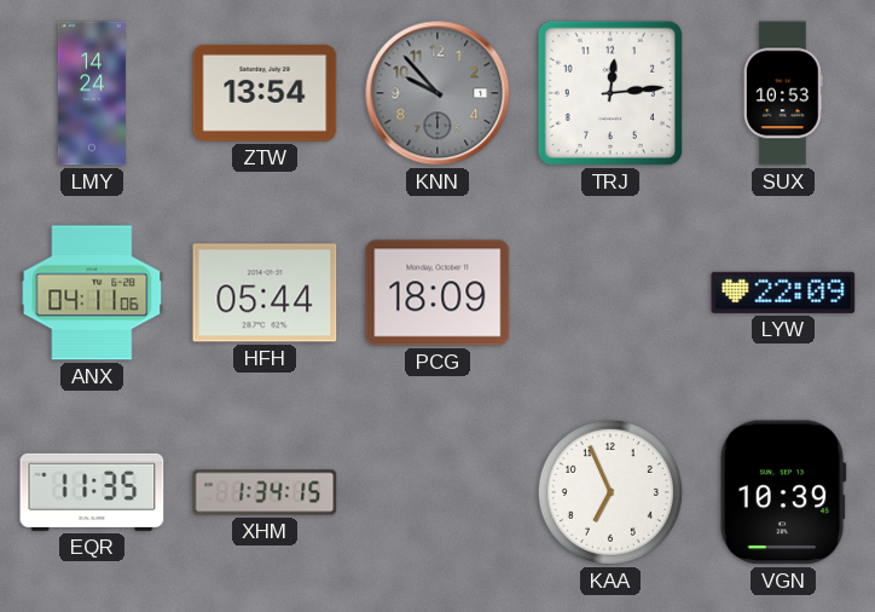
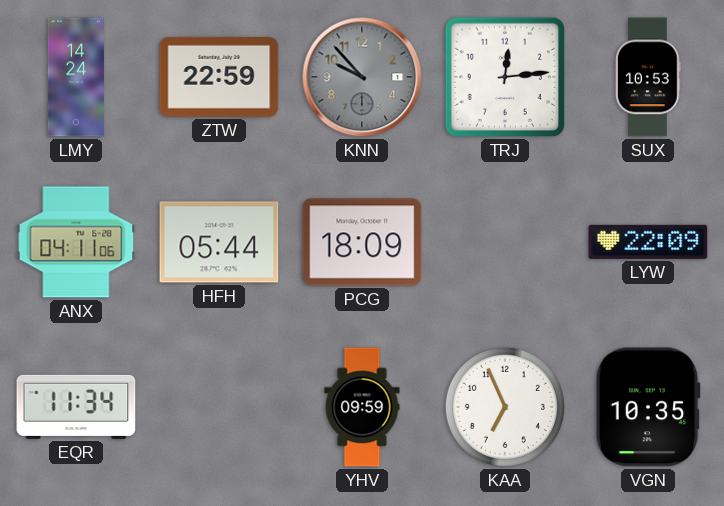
ZTW: 13:54 -> 22:59
EQR: 11:35 -> 11:34
XHM: 1:34 -> none
YHV: none -> 09:59
VGN: 10:39 -> 10:35
